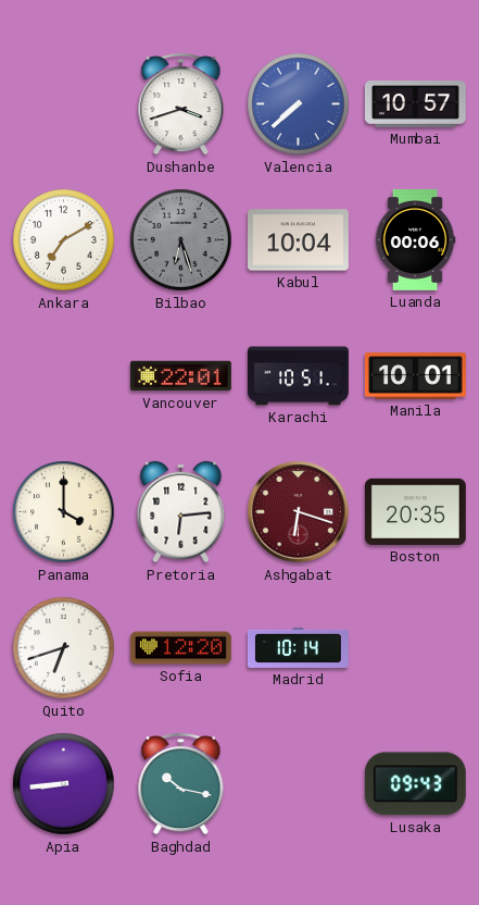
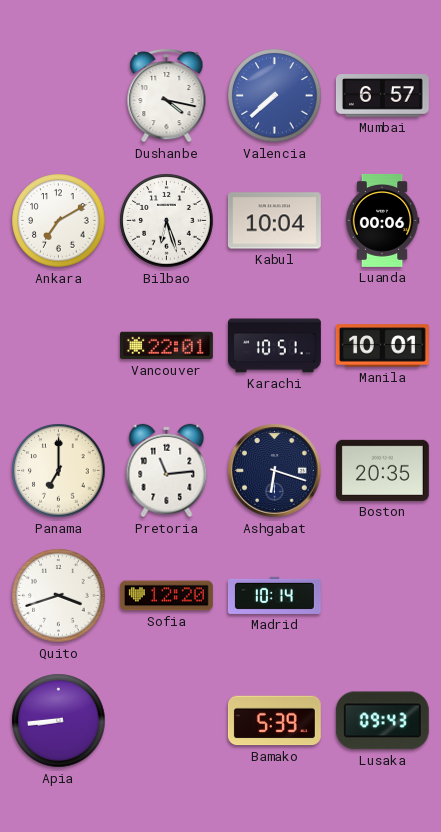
Dushanbe: 3:42 -> 4:17
Mumbai: 10:57 -> 6:57
Bilbao dial: grey -> white
Panama: 4:00 -> 7:00
Pretoria: 6:14 -> 11:14
Ashgabat dial: burgundy -> navy
Quito: 6:42 -> 3:42
Baghdad: 10:17 -> none
Bamako: none -> 5:39
